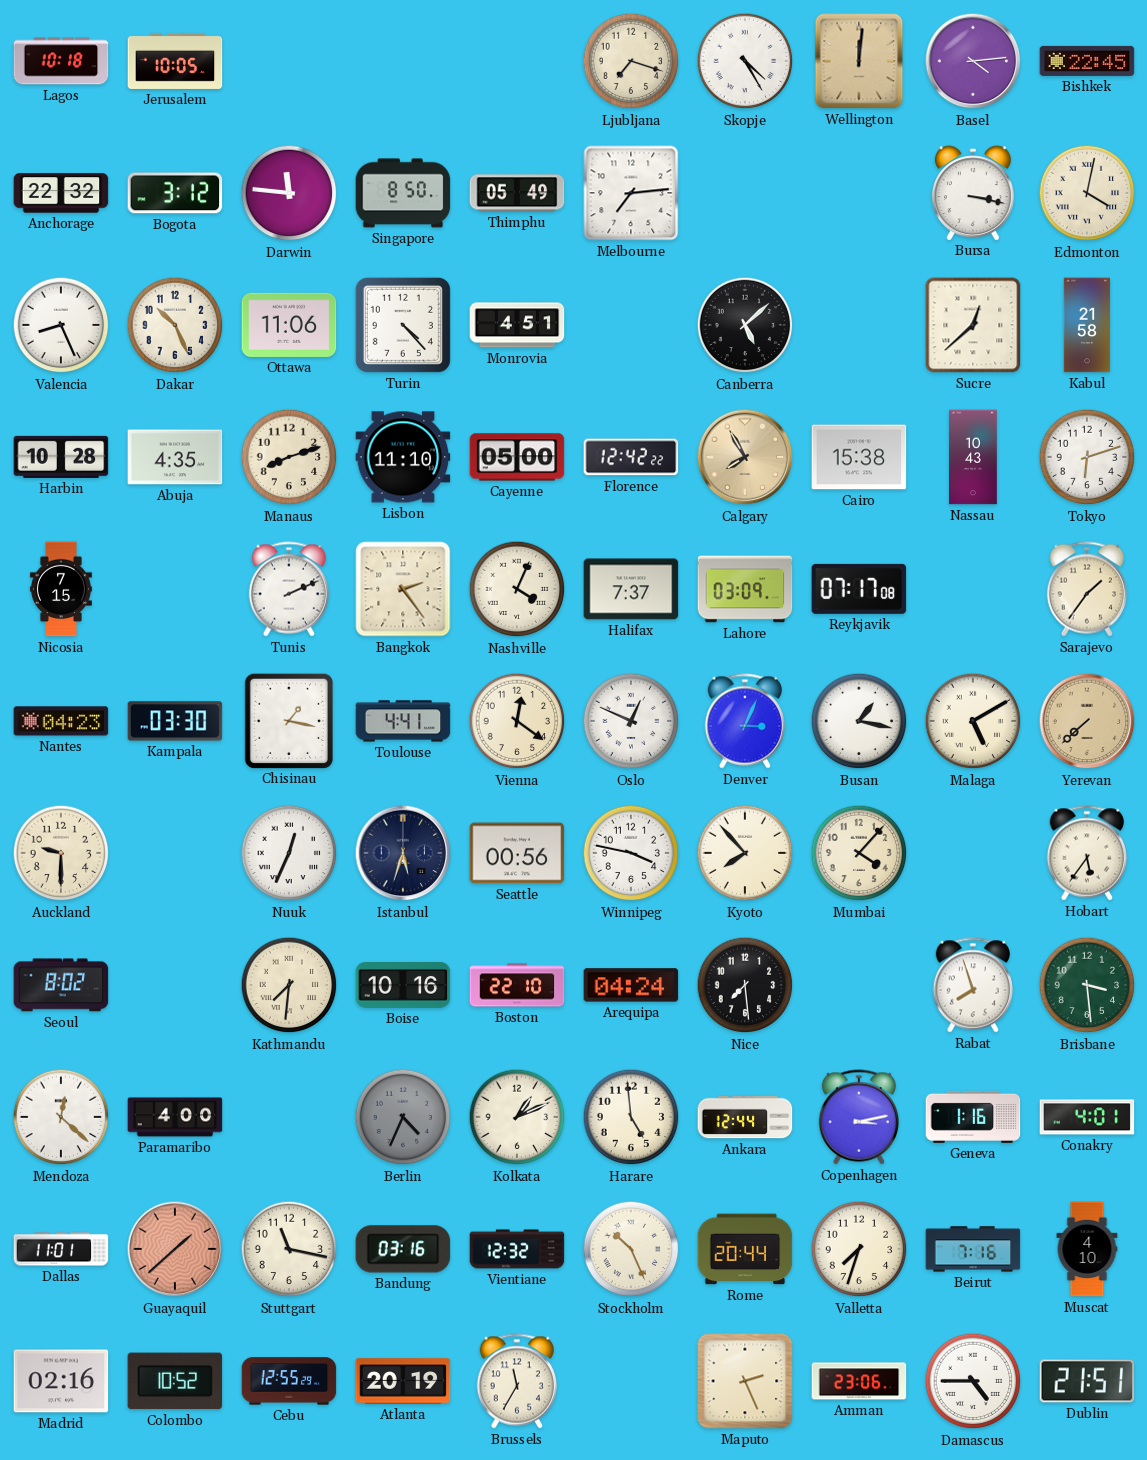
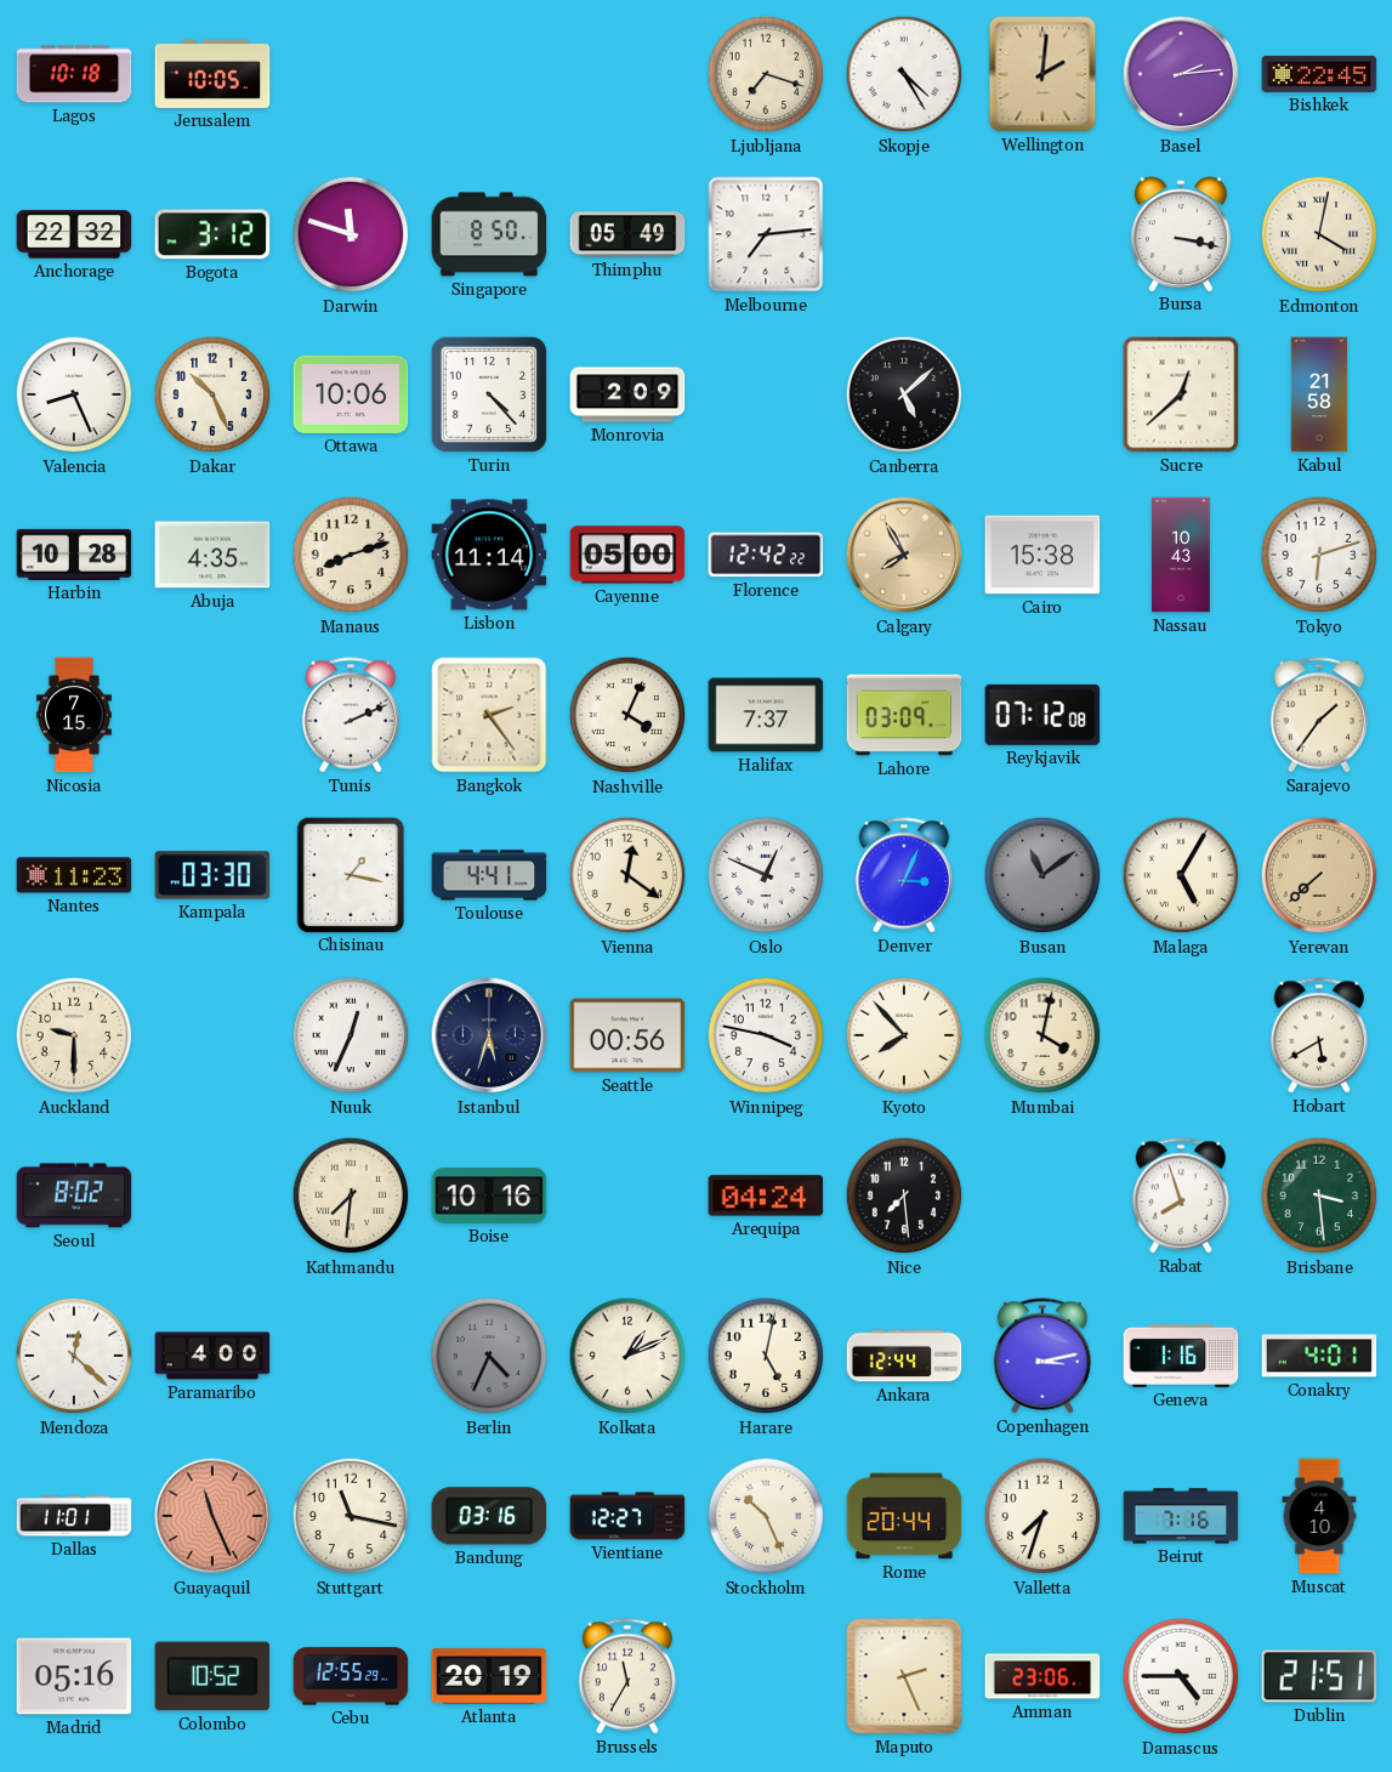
Wellington: 12:01 -> 2:01
Basel: 4:14 -> 2:14
Darwin: 11:46 -> 11:48
Ottawa: 11:06 -> 10:06
Monrovia: 4:51 -> 2:09
Lisbon: 11:10 -> 11:14
Reykjavik: 07:17 -> 07:12
Nantes: 04:23 -> 11:23
Busan: 1:17 -> 11:09
Busan dial: white -> grey
Malaga: 5:10 -> 5:05
Mumbai: 4:07 -> 4:02
Hobart: 5:36 -> 5:40
Boston: 22:10 -> none
Harare: 4:59 -> 5:02
Guayaquil: 1:38 -> 11:26
Vientiane: 12:32 -> 12:27
Madrid: 02:16 -> 05:16
